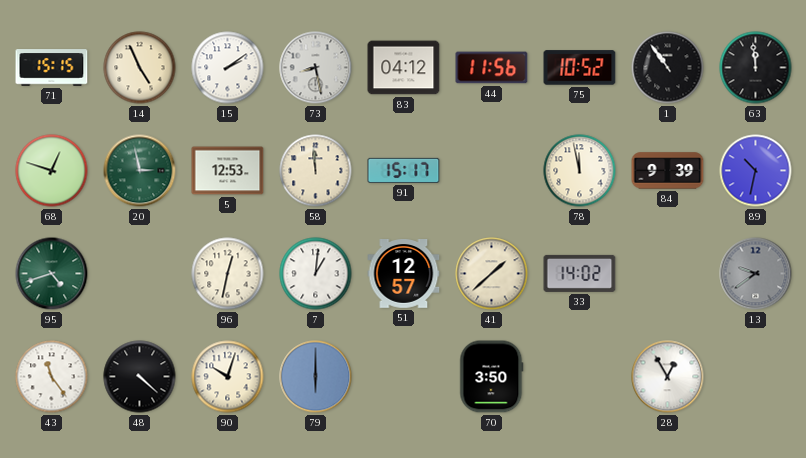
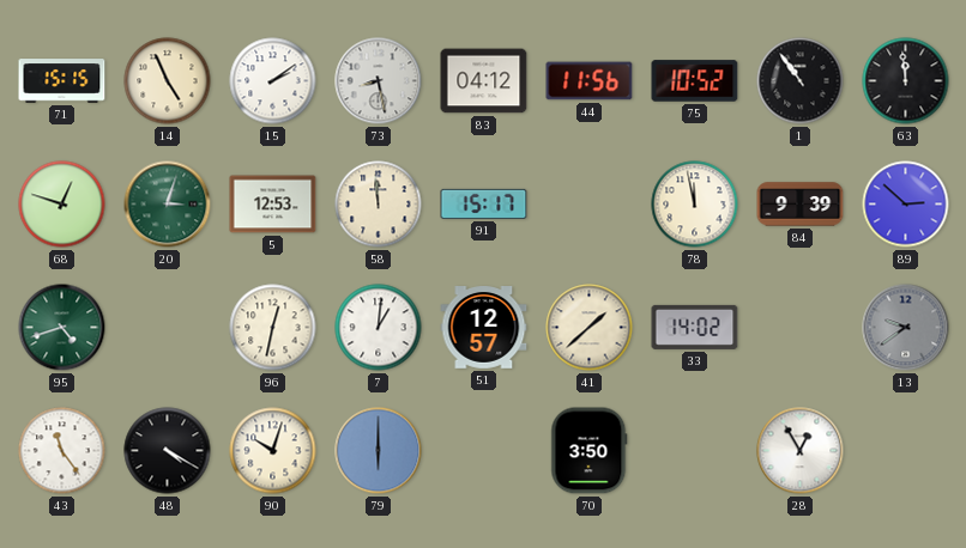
20: 2:58 -> 3:03
89: 10:32 -> 2:52
48: 4:22 -> 4:20
